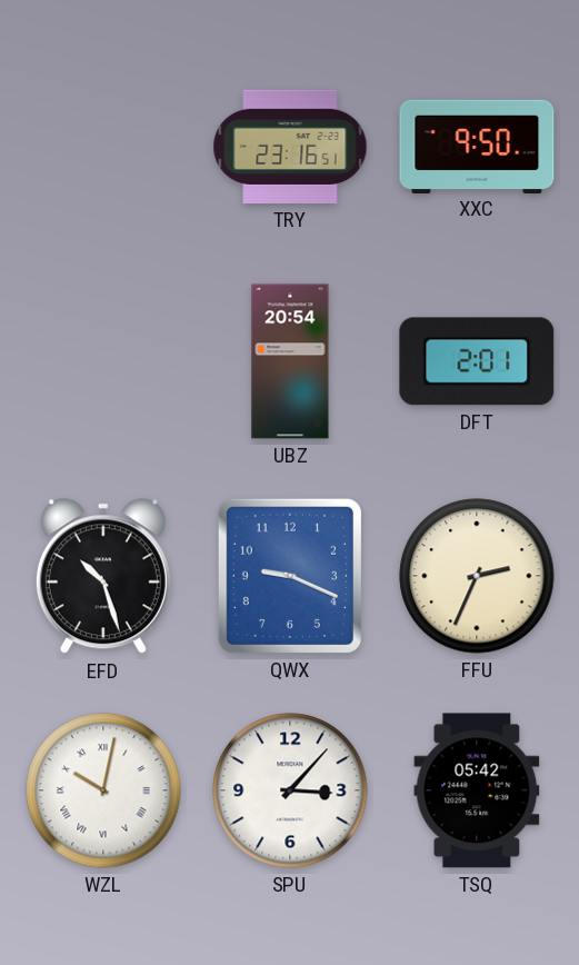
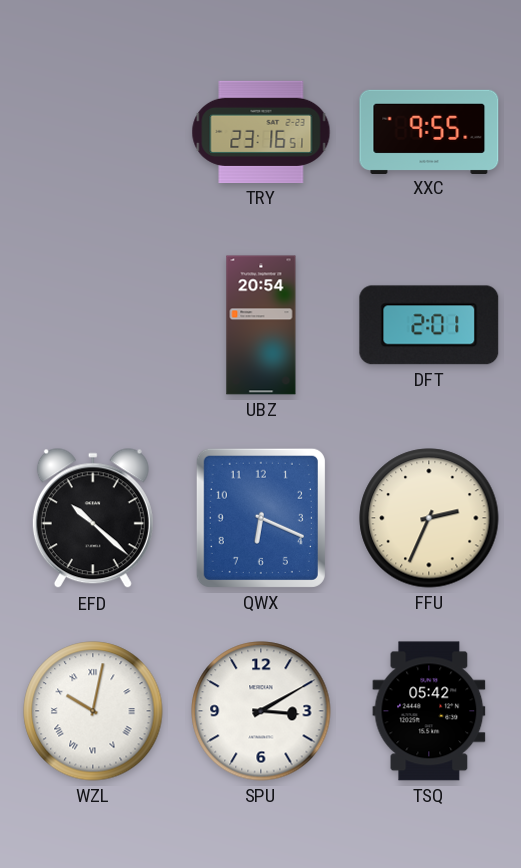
XXC: 9:50 -> 9:55
EFD: 10:27 -> 10:22
QWX: 9:19 -> 6:19
SPU: 3:07 -> 3:10
